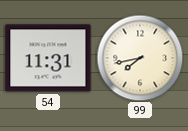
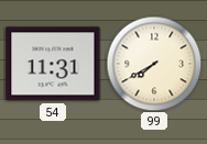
99: 7:43 -> 7:40
